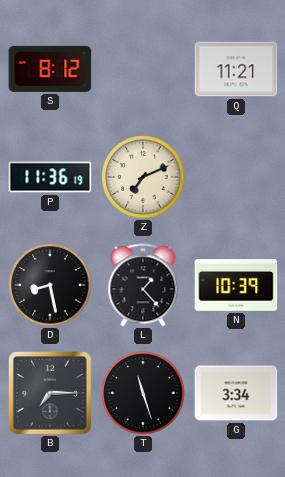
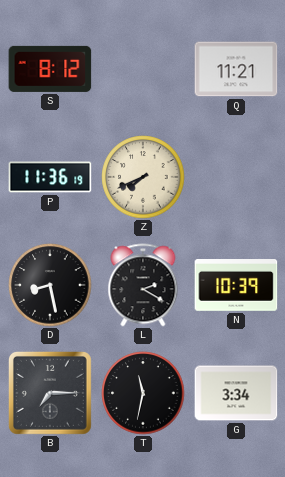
Z: 7:11 -> 7:41
L: 1:23 -> 2:20
T: 11:27 -> 11:32
